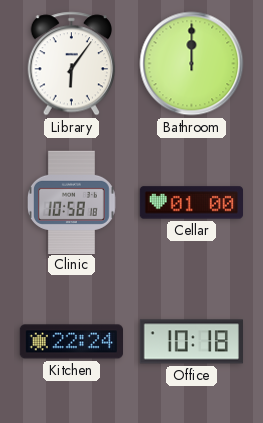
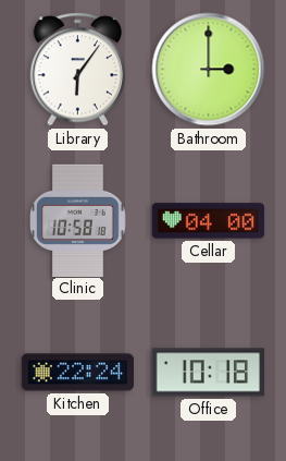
Bathroom: 12:00 -> 3:00
Cellar: 01:00 -> 04:00
